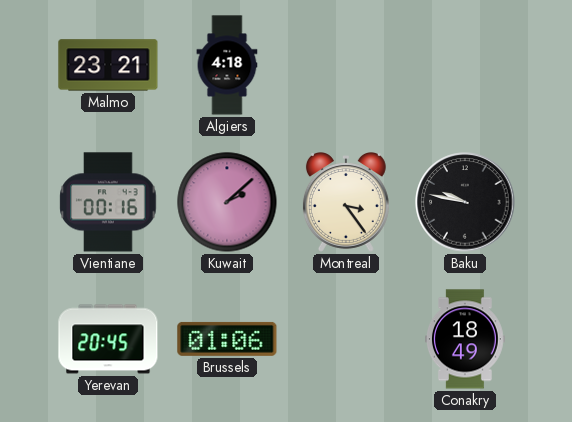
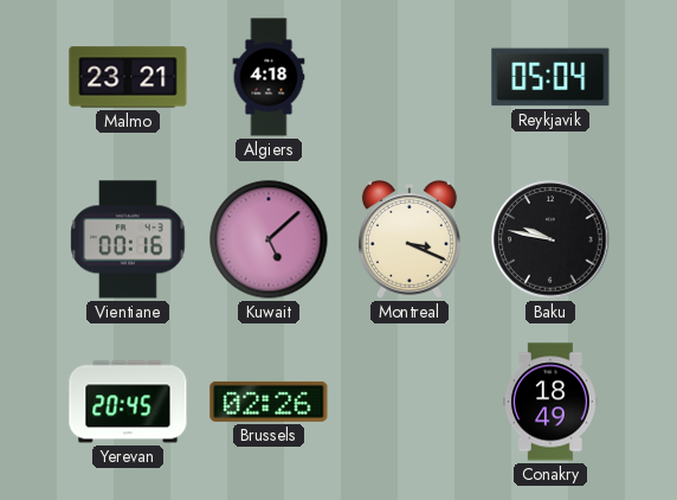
Reykjavik: none -> 05:04
Kuwait: 2:08 -> 5:08
Montreal: 3:24 -> 3:19
Brussels: 01:06 -> 02:26
